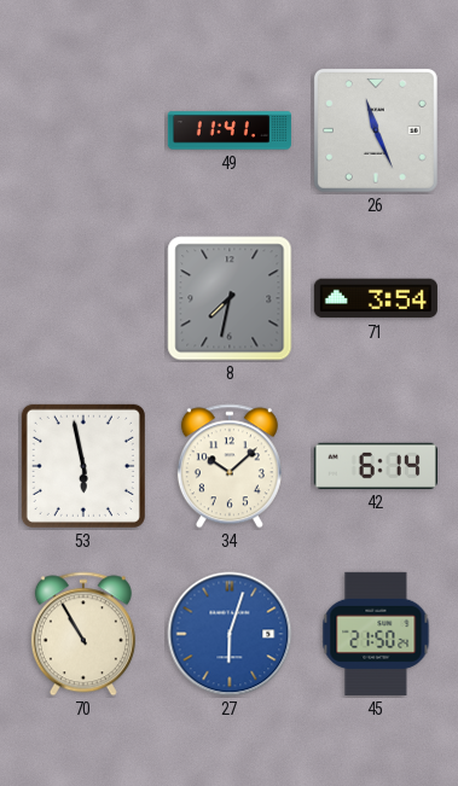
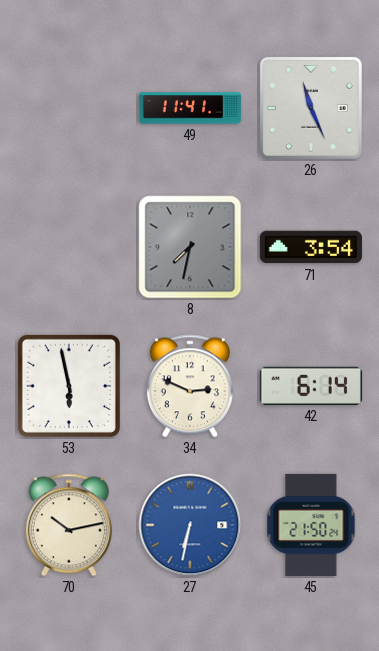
34: 10:08 -> 2:49
70: 10:55 -> 10:13
27: 6:03 -> 6:32
